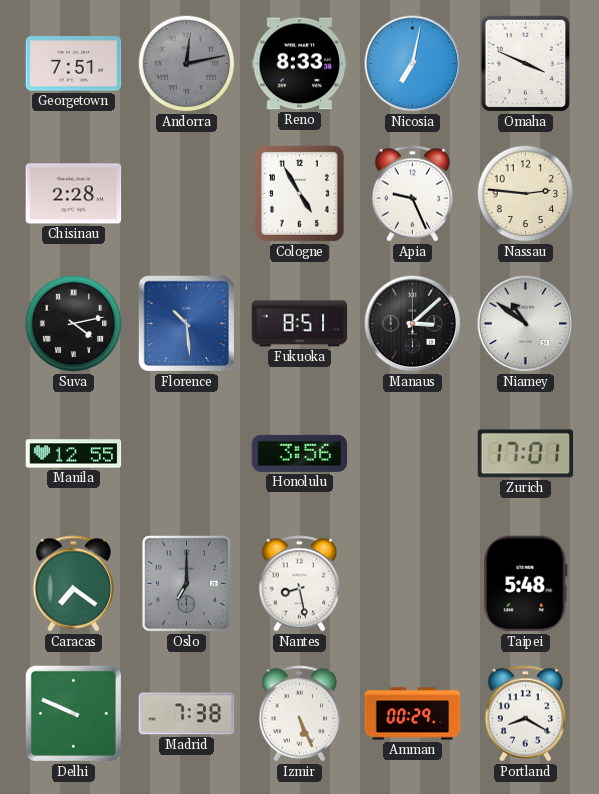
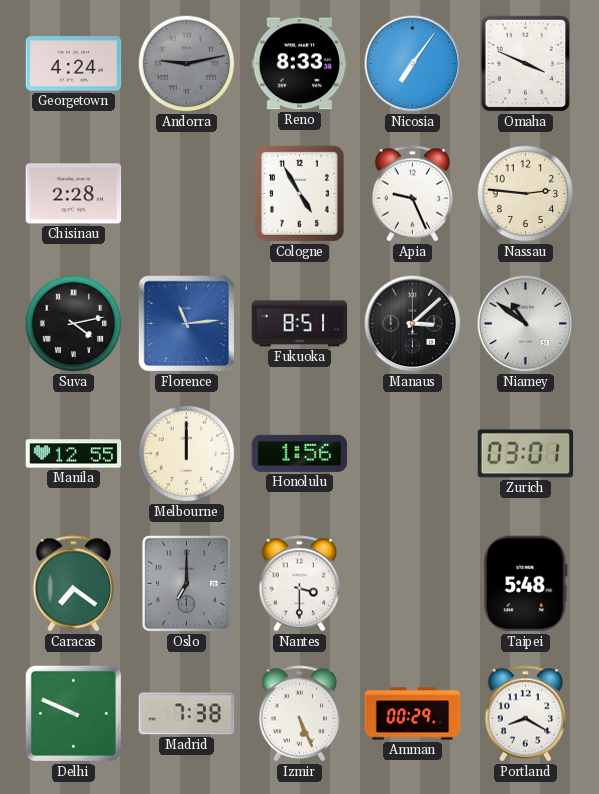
Georgetown: 7:51 -> 4:24
Andorra: 12:13 -> 9:13
Nicosia: 7:02 -> 7:06
Florence: 10:29 -> 11:14
Melbourne: none -> 12:00
Honolulu: 3:56 -> 1:56
Zurich: 17:01 -> 03:01
Nantes: 8:28 -> 3:30
